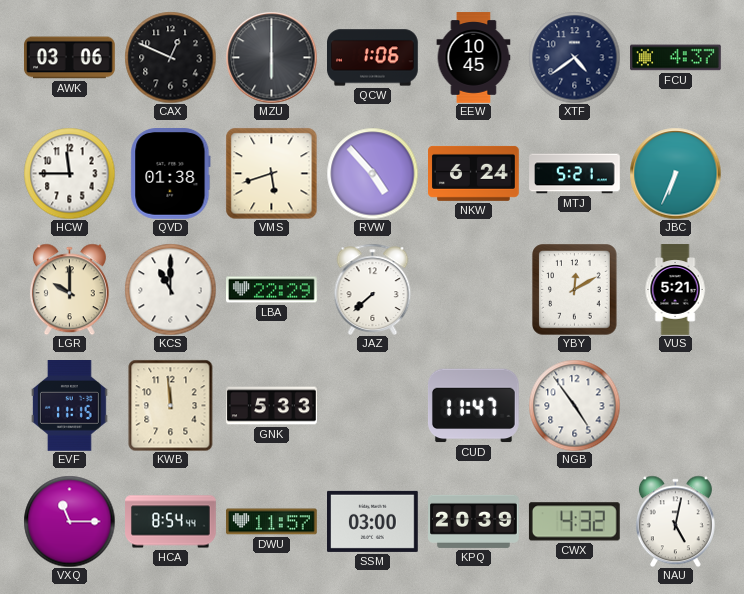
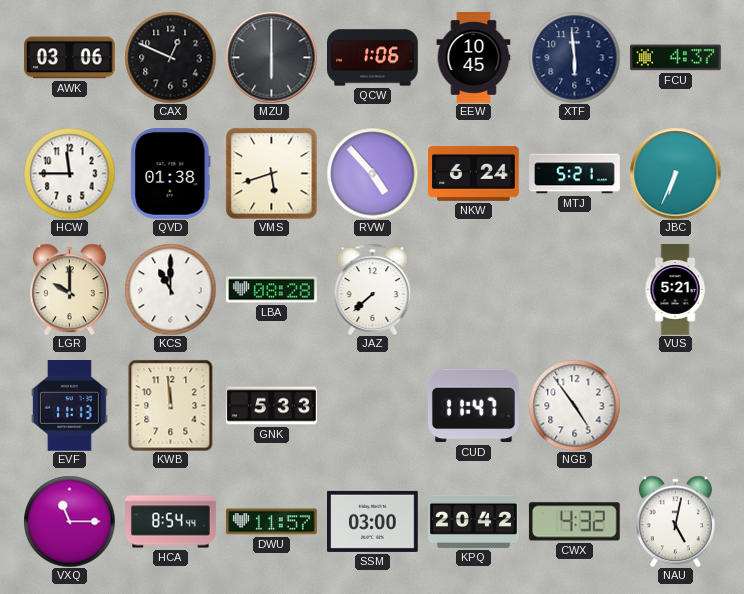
XTF: 4:39 -> 5:59
LBA: 22:29 -> 08:28
YBY: 12:10 -> none
EVF: 11:15 -> 11:13
KPQ: 20:39 -> 20:42
